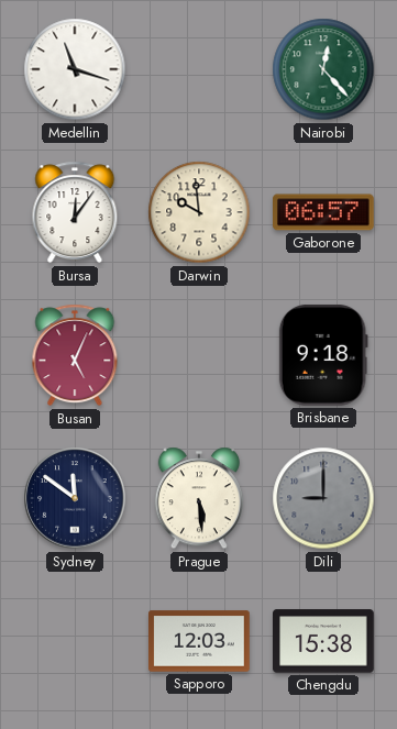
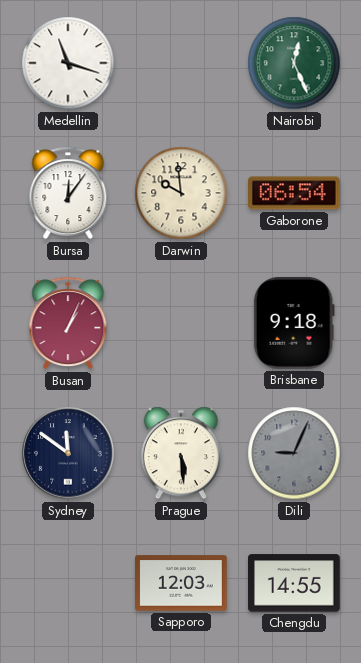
Nairobi: 12:23 -> 12:26
Gaborone: 06:57 -> 06:54
Busan: 5:04 -> 1:04
Dili: 9:00 -> 9:04
Chengdu: 15:38 -> 14:55
